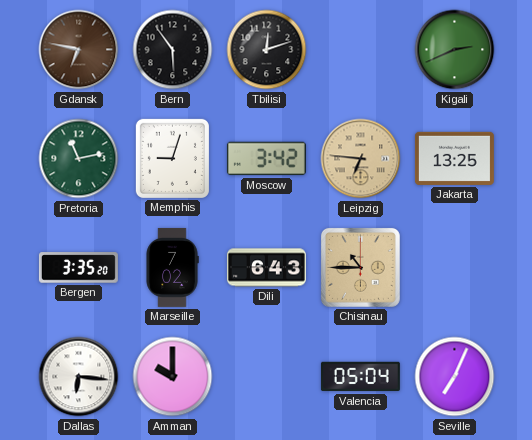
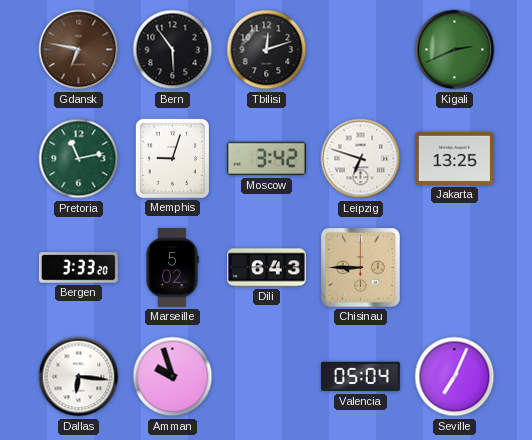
Leipzig: 6:46 -> 6:48
Leipzig dial: champagne -> white
Bergen: 3:35 -> 3:33
Marseille: 7:02 -> 5:02
Chisinau: 10:45 -> 8:45
Amman: 10:00 -> 9:57
